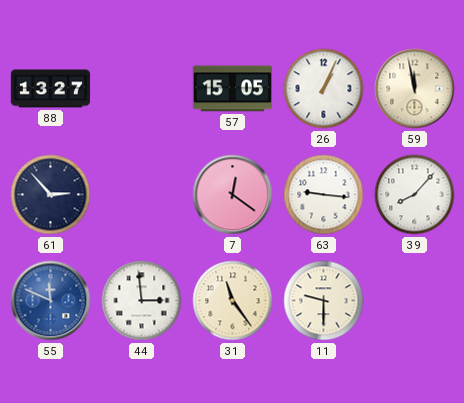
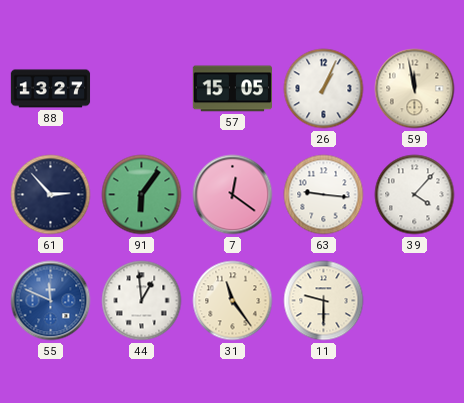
91: none -> 6:06
39: 8:07 -> 4:07
44: 2:59 -> 12:59
